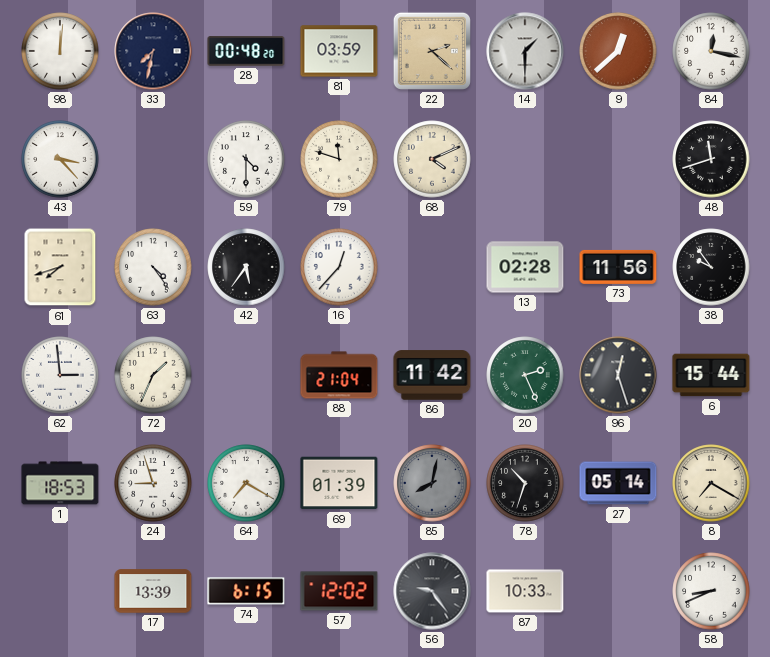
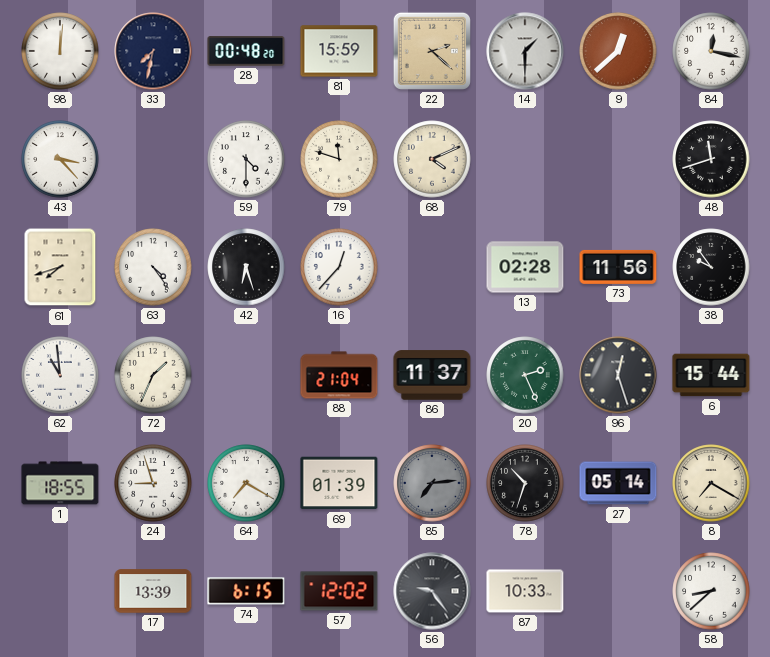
81: 03:59 -> 15:59
42: 5:36 -> 6:27
62: 2:59 -> 10:59
86: 11:42 -> 11:37
1: 18:53 -> 18:55
85: 8:02 -> 7:14
58: 8:41 -> 8:38
